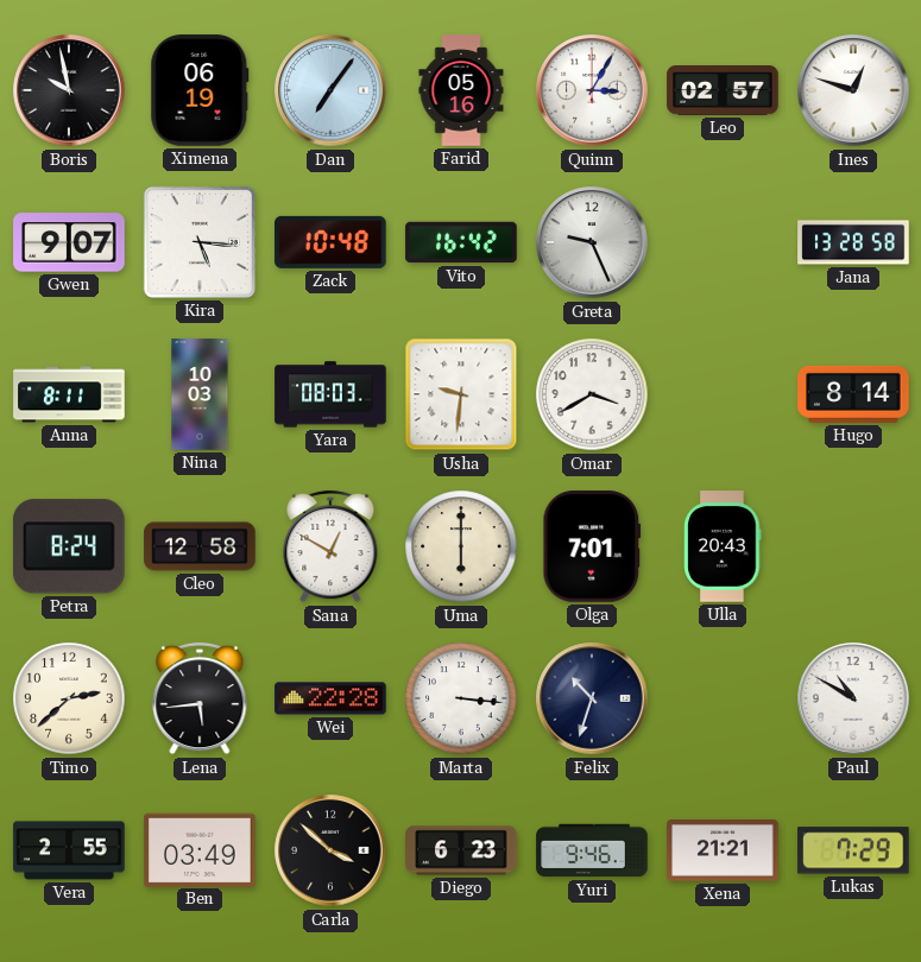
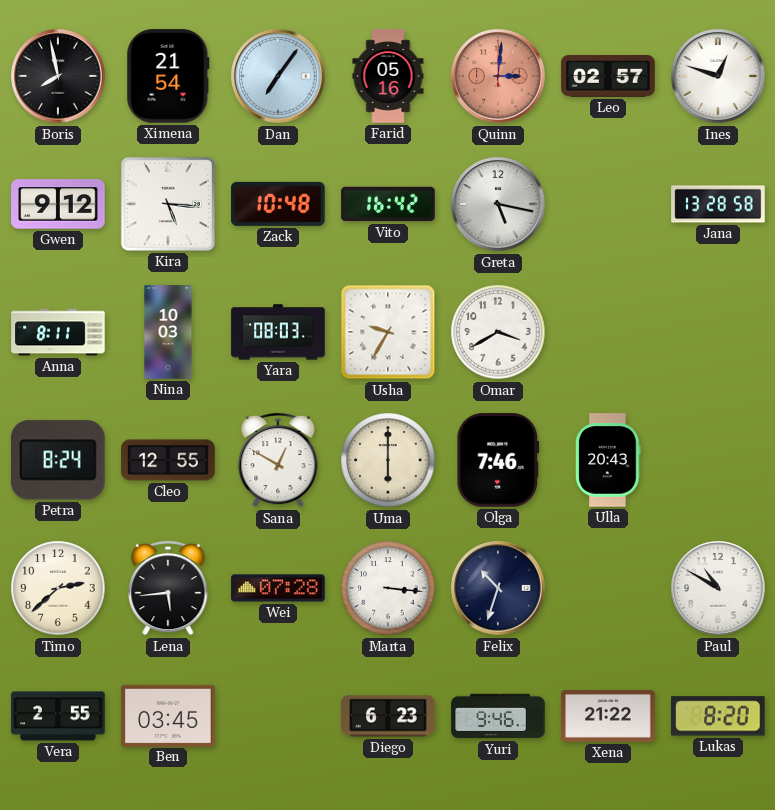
Boris: 9:58 -> 7:58
Ximena: 06:19 -> 21:54
Quinn: 3:05 -> 3:01
Quinn dial: white -> salmon
Gwen: 9:07 -> 9:12
Greta: 9:26 -> 5:17
Usha: 9:31 -> 9:35
Hugo: 8:14 -> none
Cleo: 12:58 -> 12:55
Olga: 7:01 -> 7:46
Wei: 22:28 -> 07:28
Ben: 03:49 -> 03:45
Carla: 3:52 -> none
Xena: 21:21 -> 21:22
Lukas: 7:29 -> 8:20
